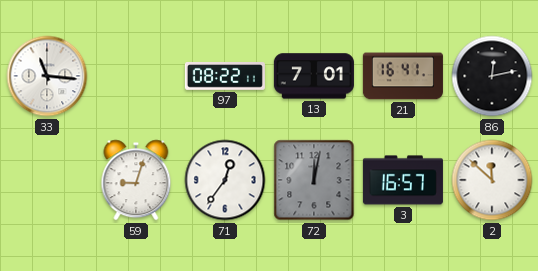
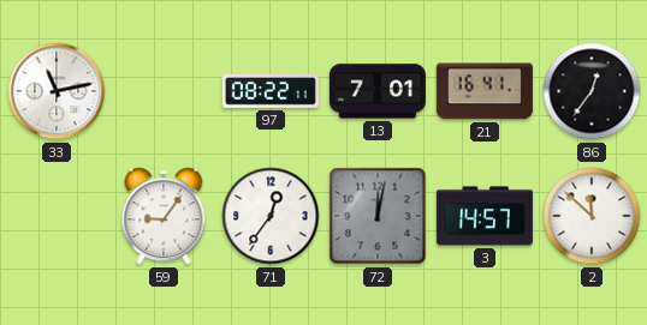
33: 11:16 -> 11:13
86: 12:13 -> 12:36
59: 9:03 -> 9:06
3: 16:57 -> 14:57
